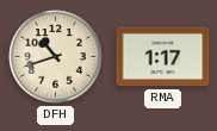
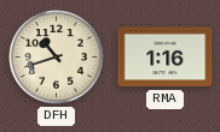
RMA: 1:17 -> 1:16
